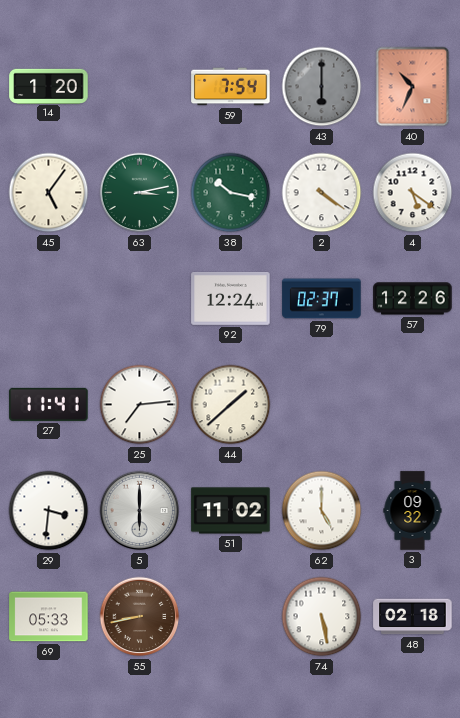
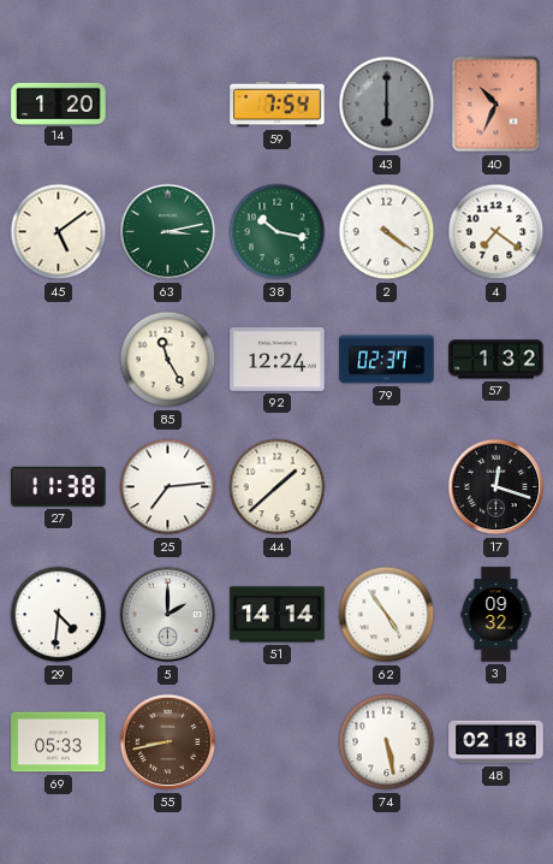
45: 5:06 -> 5:09
4: 5:21 -> 7:21
85: none -> 11:25
57: 12:26 -> 1:32
27: 11:41 -> 11:38
17: none -> 12:18
29: 3:31 -> 4:31
5: 6:00 -> 2:00
51: 11:02 -> 14:14
62: 5:00 -> 4:54
